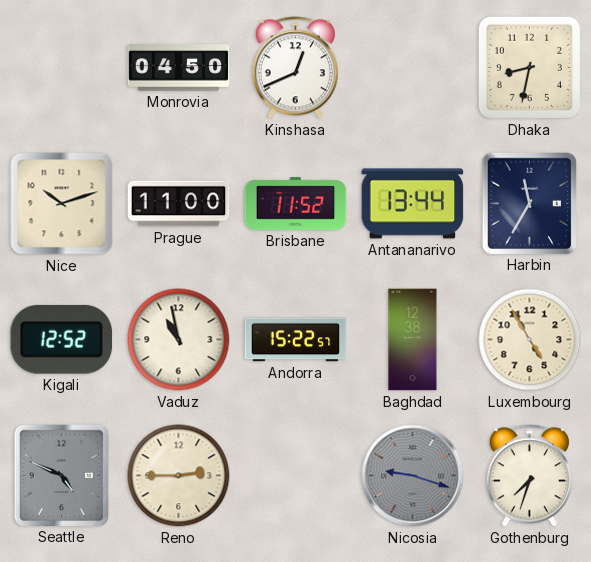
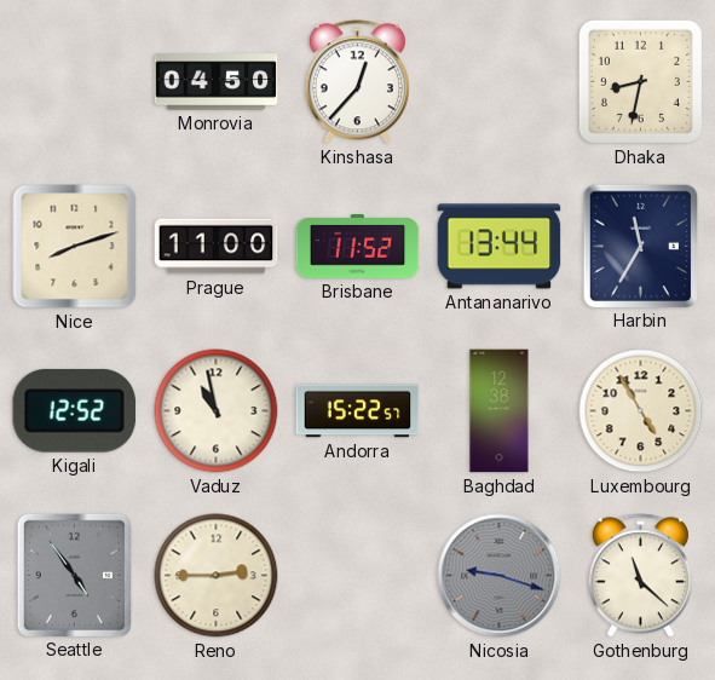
Kinshasa: 12:41 -> 12:37
Nice: 10:12 -> 8:12
Seattle: 4:49 -> 4:54
Gothenburg: 7:33 -> 11:22
